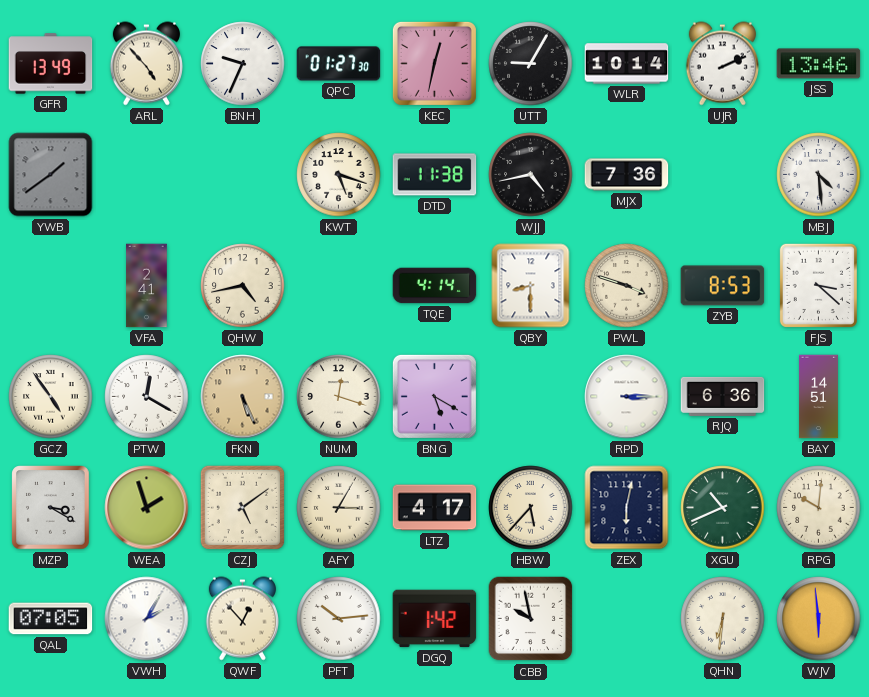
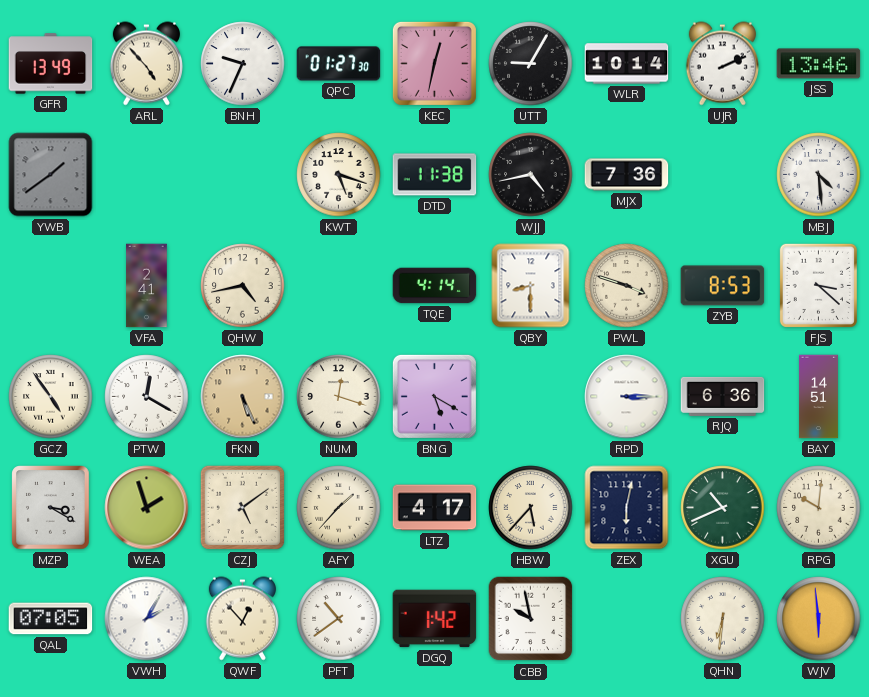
AFY: 3:05 -> 1:37
PFT: 10:14 -> 10:39
